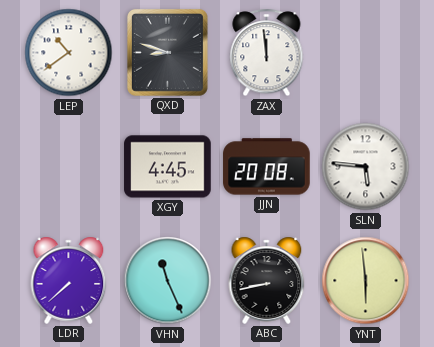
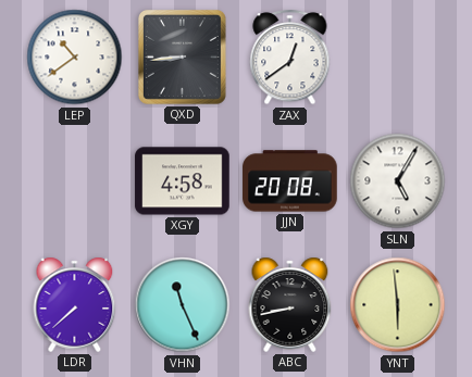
QXD: 8:48 -> 8:44
ZAX: 11:59 -> 12:39
XGY: 4:45 -> 4:58
SLN: 5:46 -> 5:05
